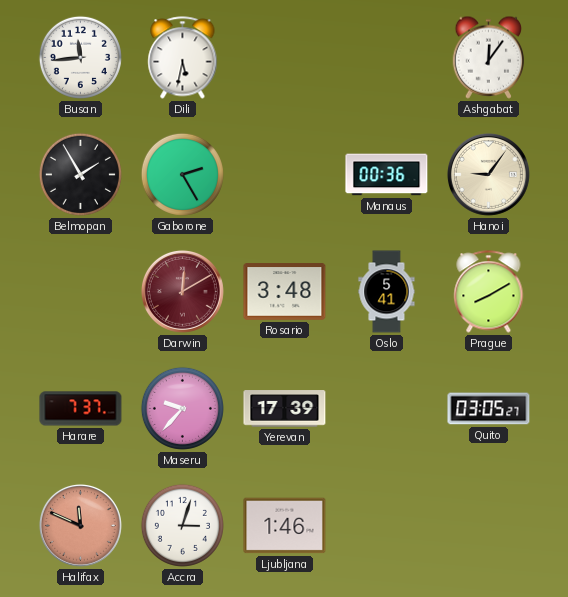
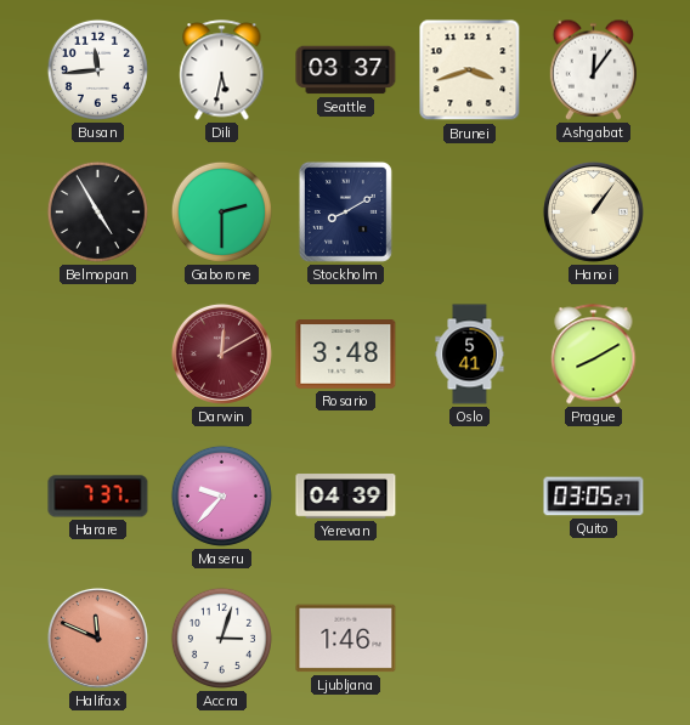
Seattle: none -> 03:37
Brunei: none -> 3:42
Belmopan: 1:55 -> 4:55
Gaborone: 2:25 -> 2:30
Stockholm: none -> 8:10
Manaus: 00:36 -> none
Hanoi: 9:06 -> 1:06
Yerevan: 17:39 -> 04:39
